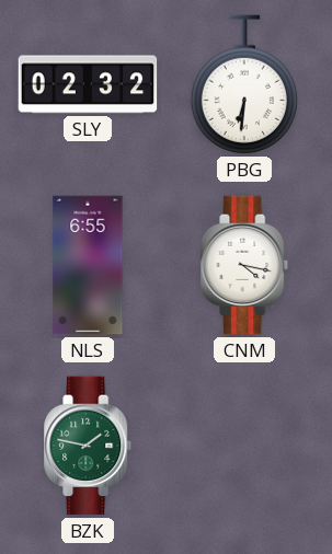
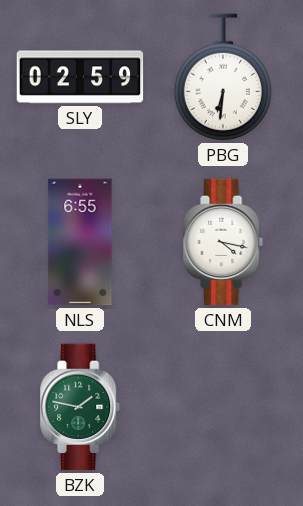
SLY: 02:32 -> 02:59
